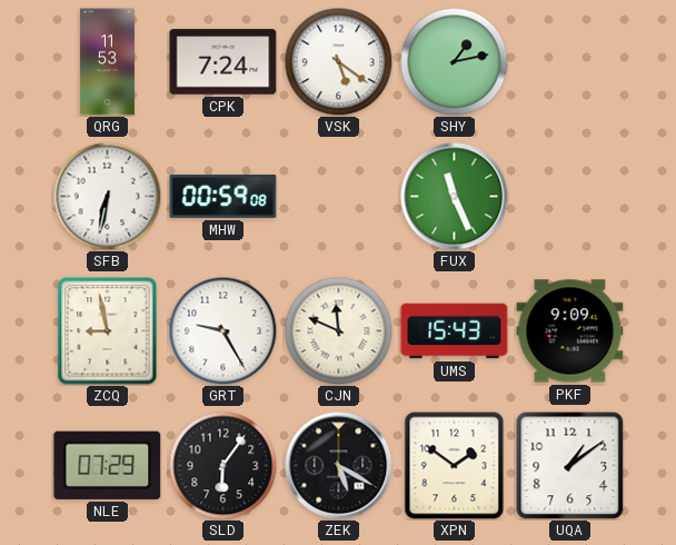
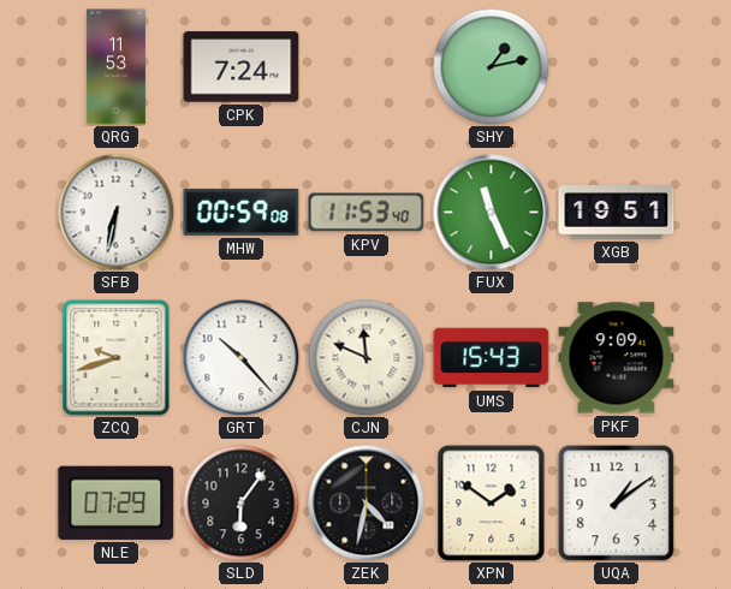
VSK: 5:21 -> none
KPV: none -> 11:53
XGB: none -> 19:51
ZCQ: 8:58 -> 9:42
GRT: 9:25 -> 10:23
ZEK: 5:20 -> 4:32
